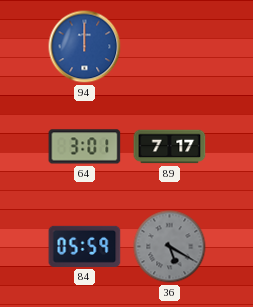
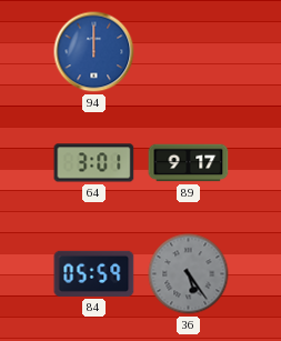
89: 7:17 -> 9:17
36: 5:20 -> 5:24
